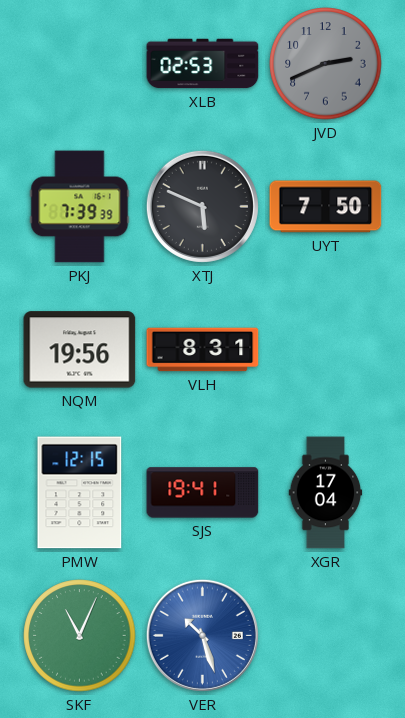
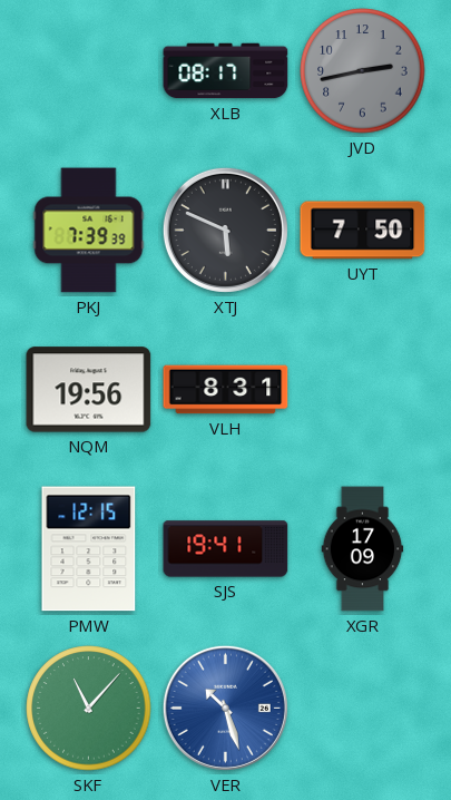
XLB: 02:53 -> 08:17
JVD: 2:41 -> 2:43
XGR: 17:04 -> 17:09
SKF: 11:04 -> 11:07
